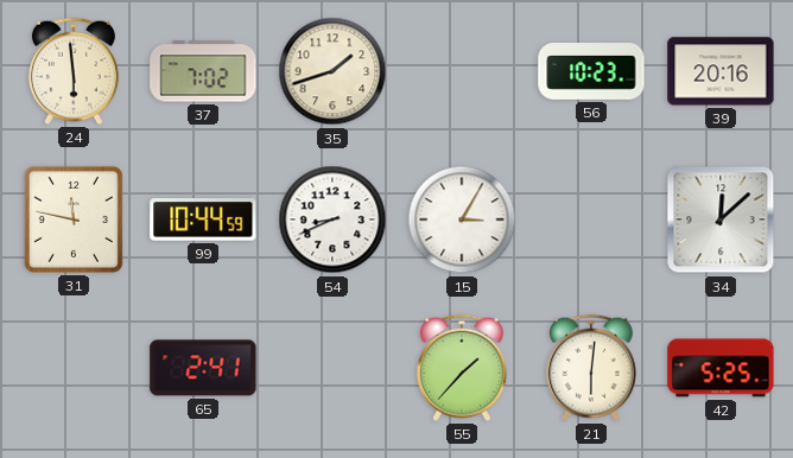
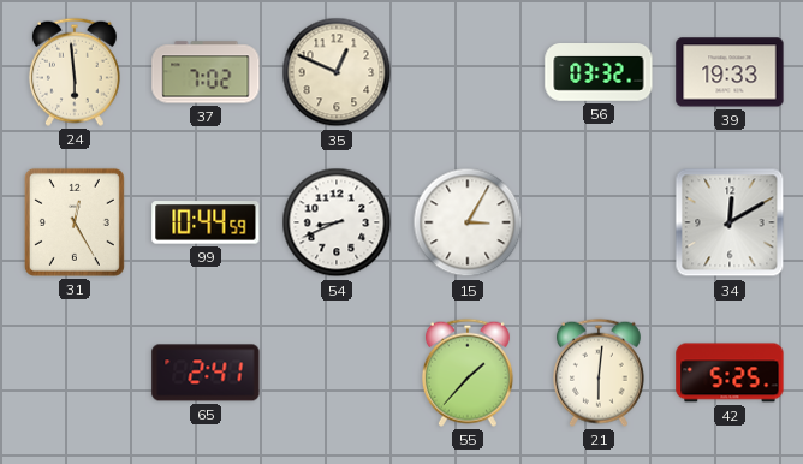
35: 1:42 -> 12:49
56: 10:23 -> 03:32
39: 20:16 -> 19:33
31: 11:47 -> 12:25
34: 12:08 -> 12:10
